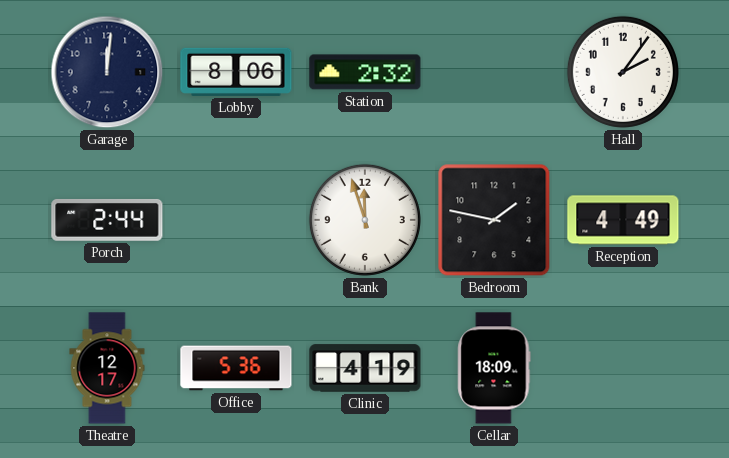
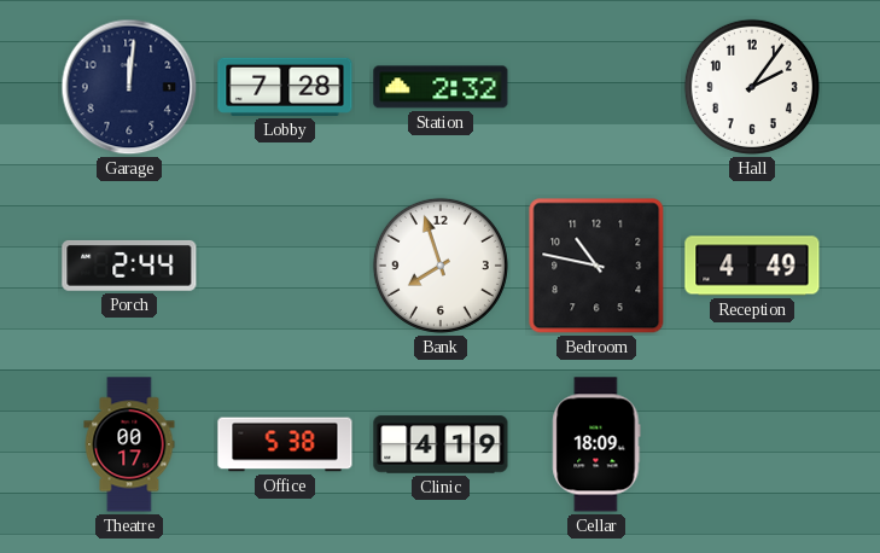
Lobby: 8:06 -> 7:28
Bank: 11:57 -> 7:57
Bedroom: 1:47 -> 10:47
Theatre: 12:17 -> 00:17
Office: 5:36 -> 5:38
